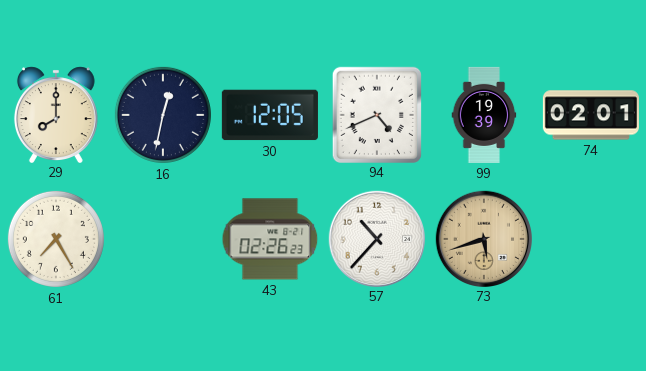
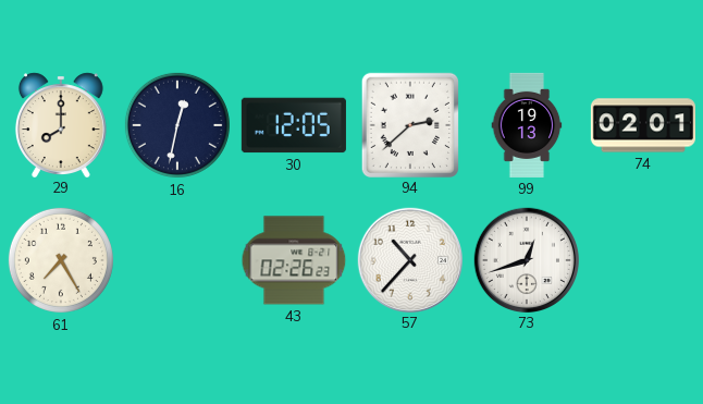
94: 4:41 -> 2:38
99: 19:39 -> 19:13
73: 5:42 -> 12:42
73 dial: champagne -> white
